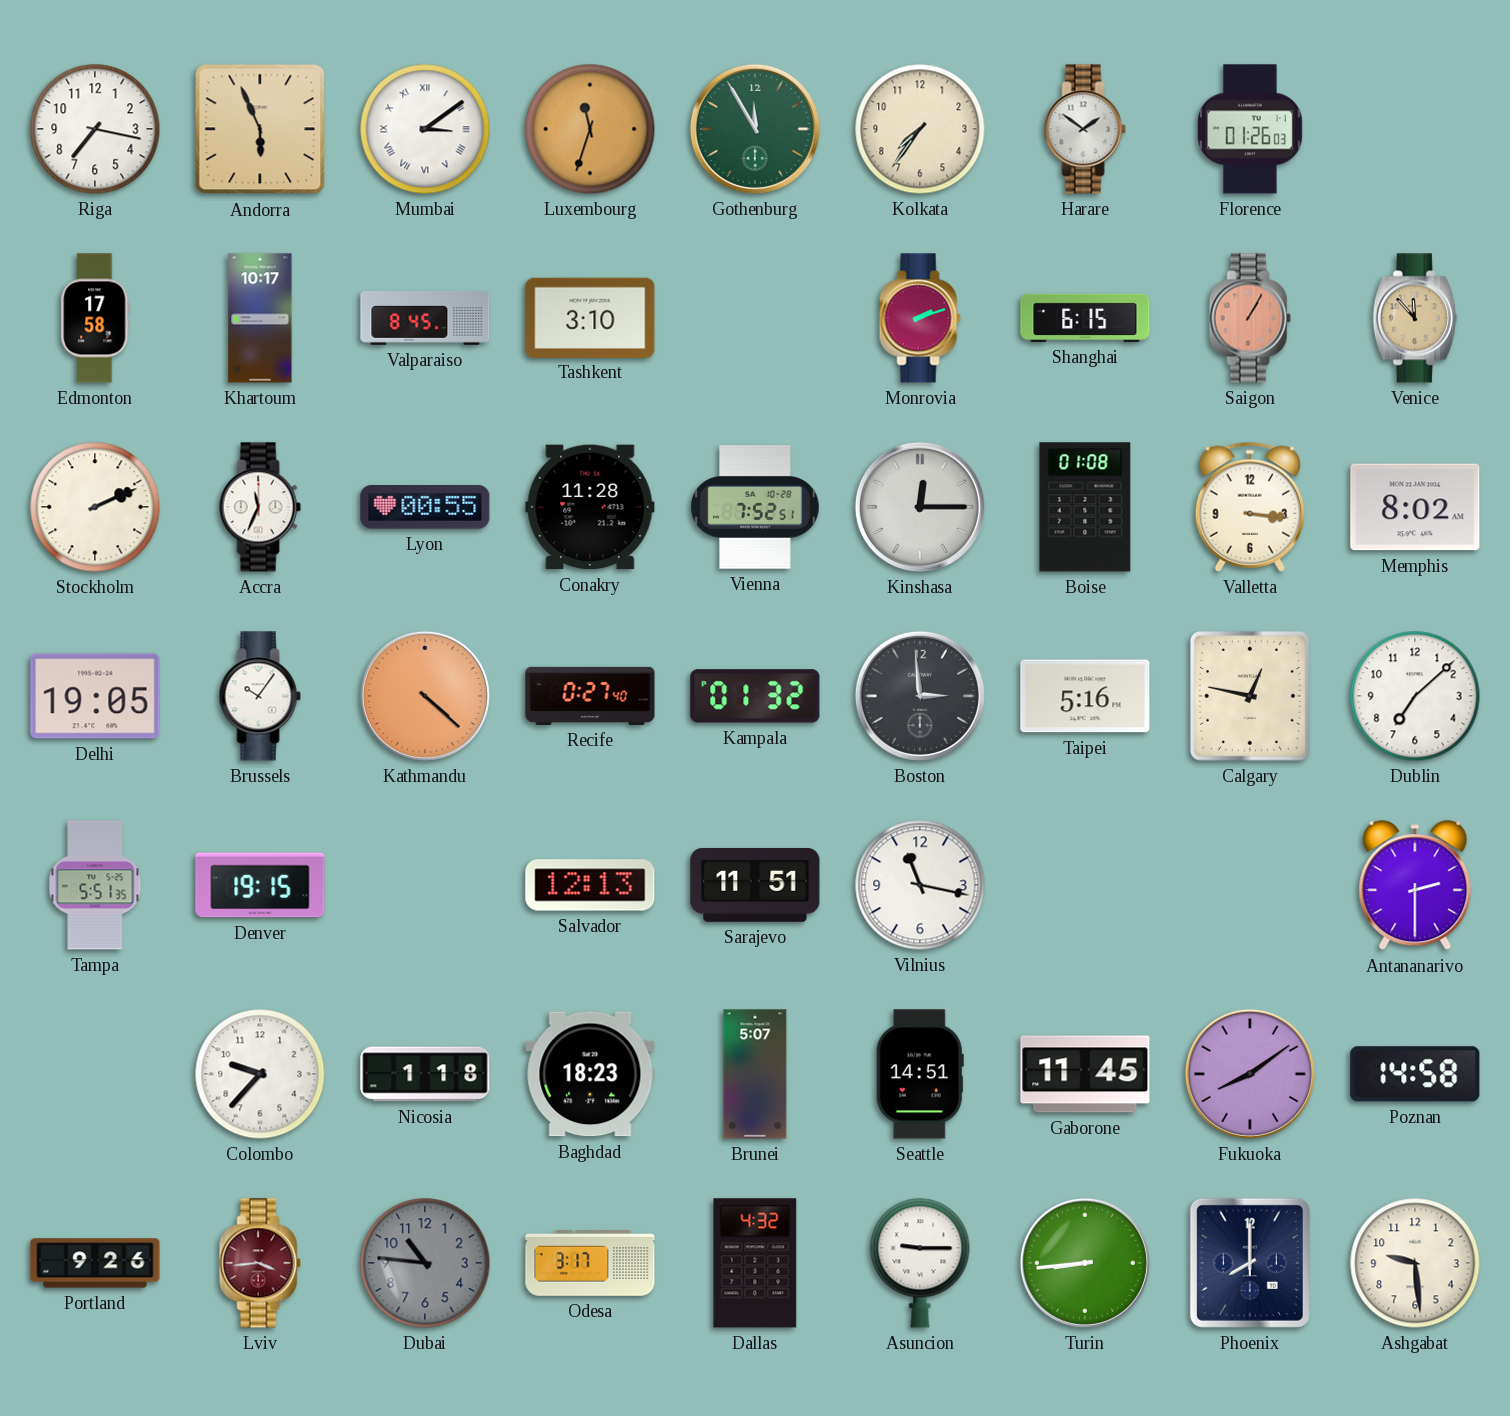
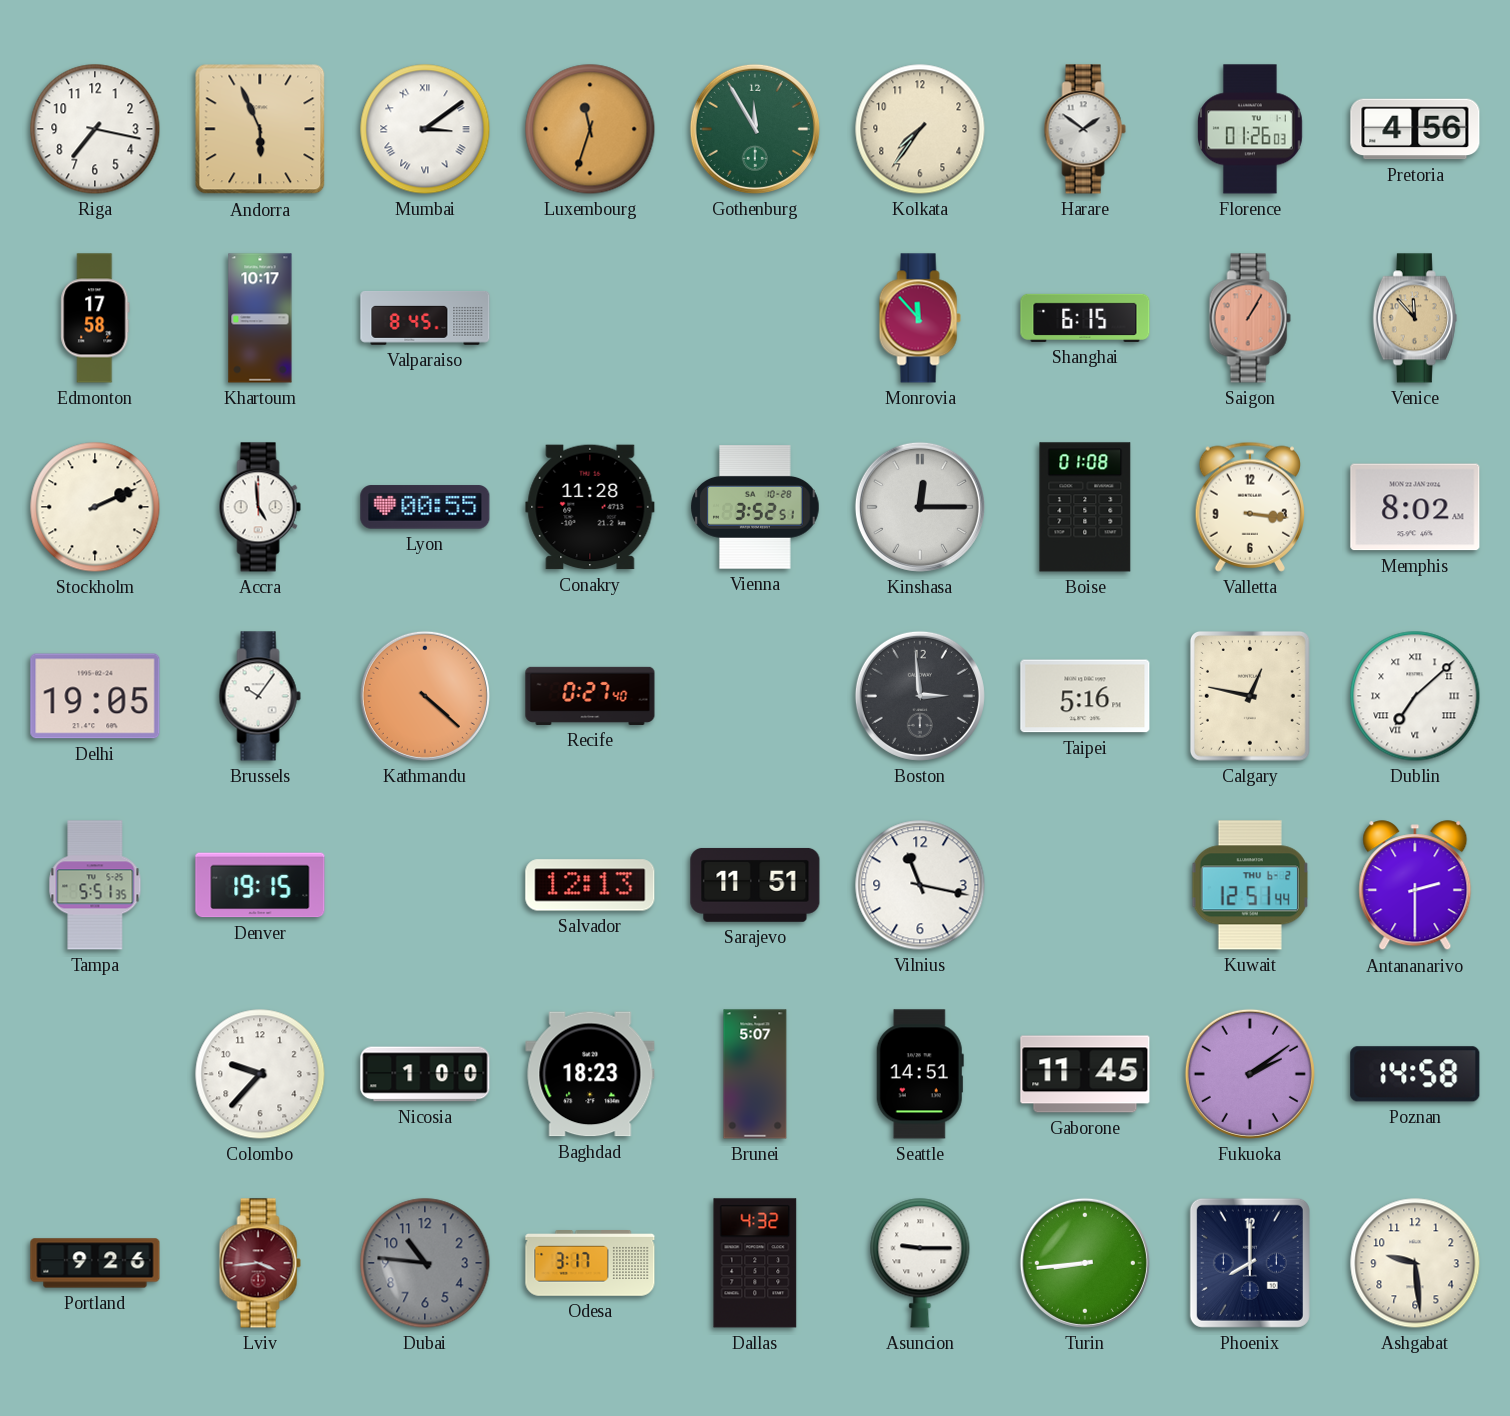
Pretoria: none -> 4:56
Tashkent: 3:10 -> none
Monrovia: 2:12 -> 11:53
Accra: 11:34 -> 4:59
Vienna: 7:52 -> 3:52
Kampala: 01:32 -> none
Dublin numerals: Arabic -> Roman
Kuwait: none -> 12:51
Nicosia: 1:18 -> 1:00
Fukuoka: 8:09 -> 2:09
